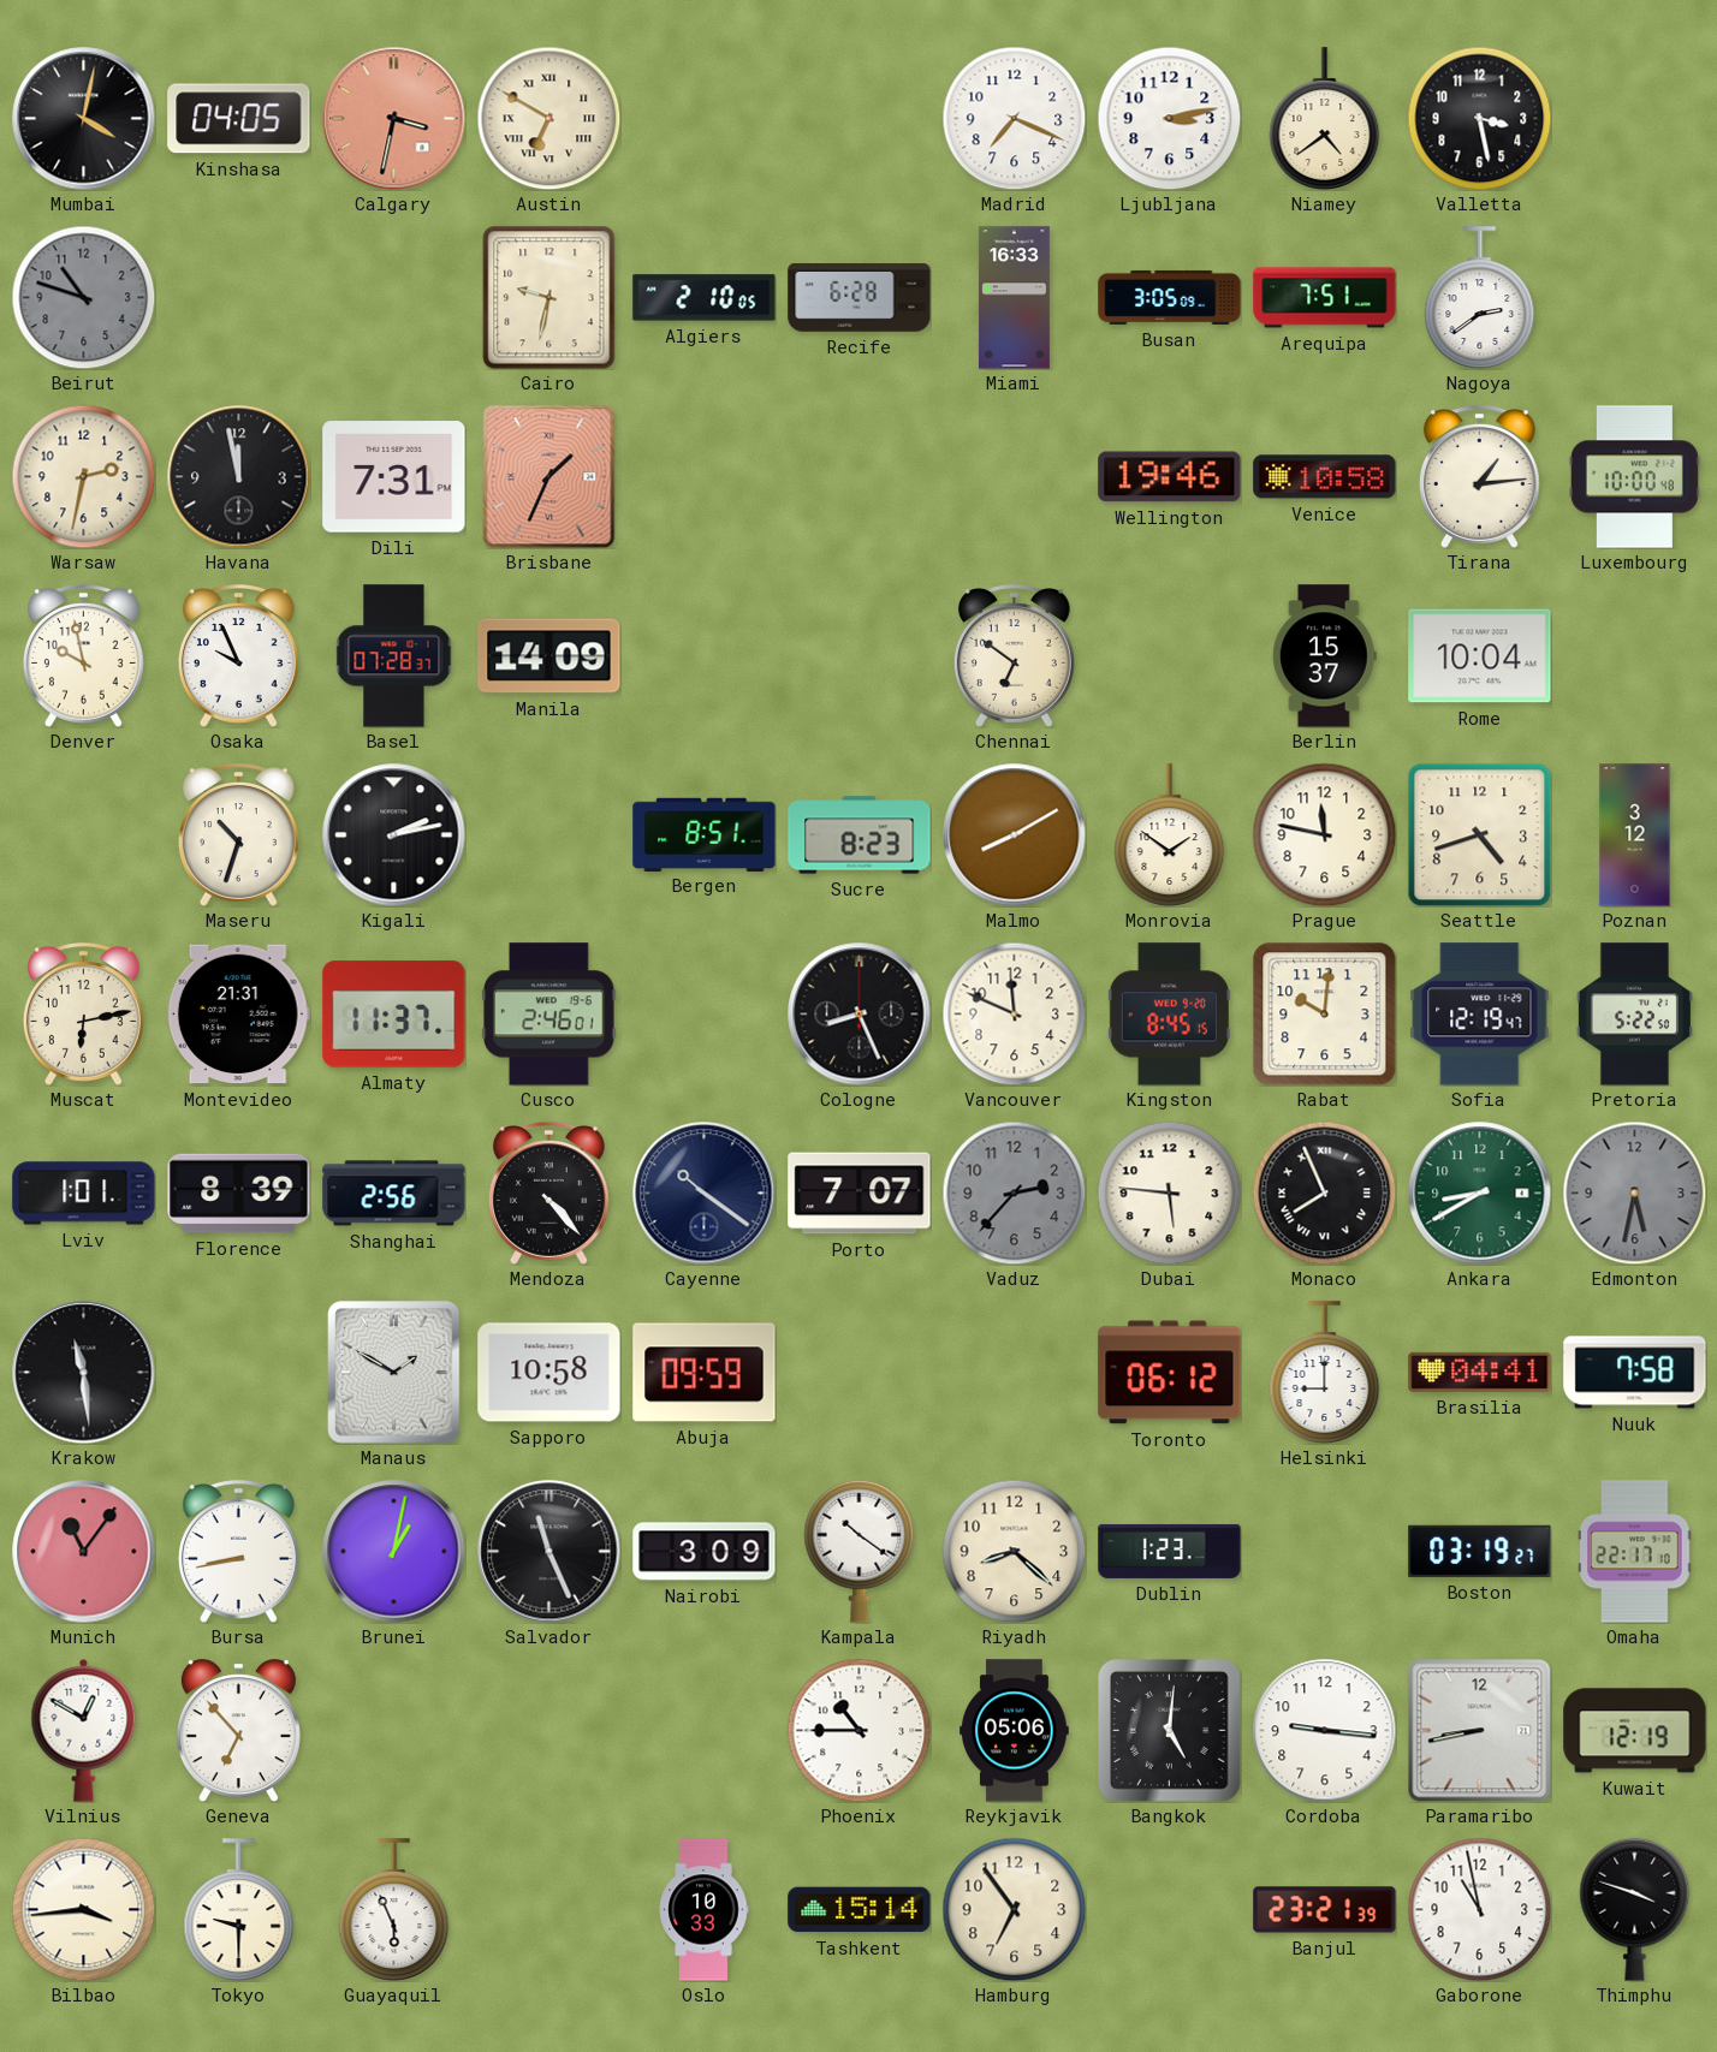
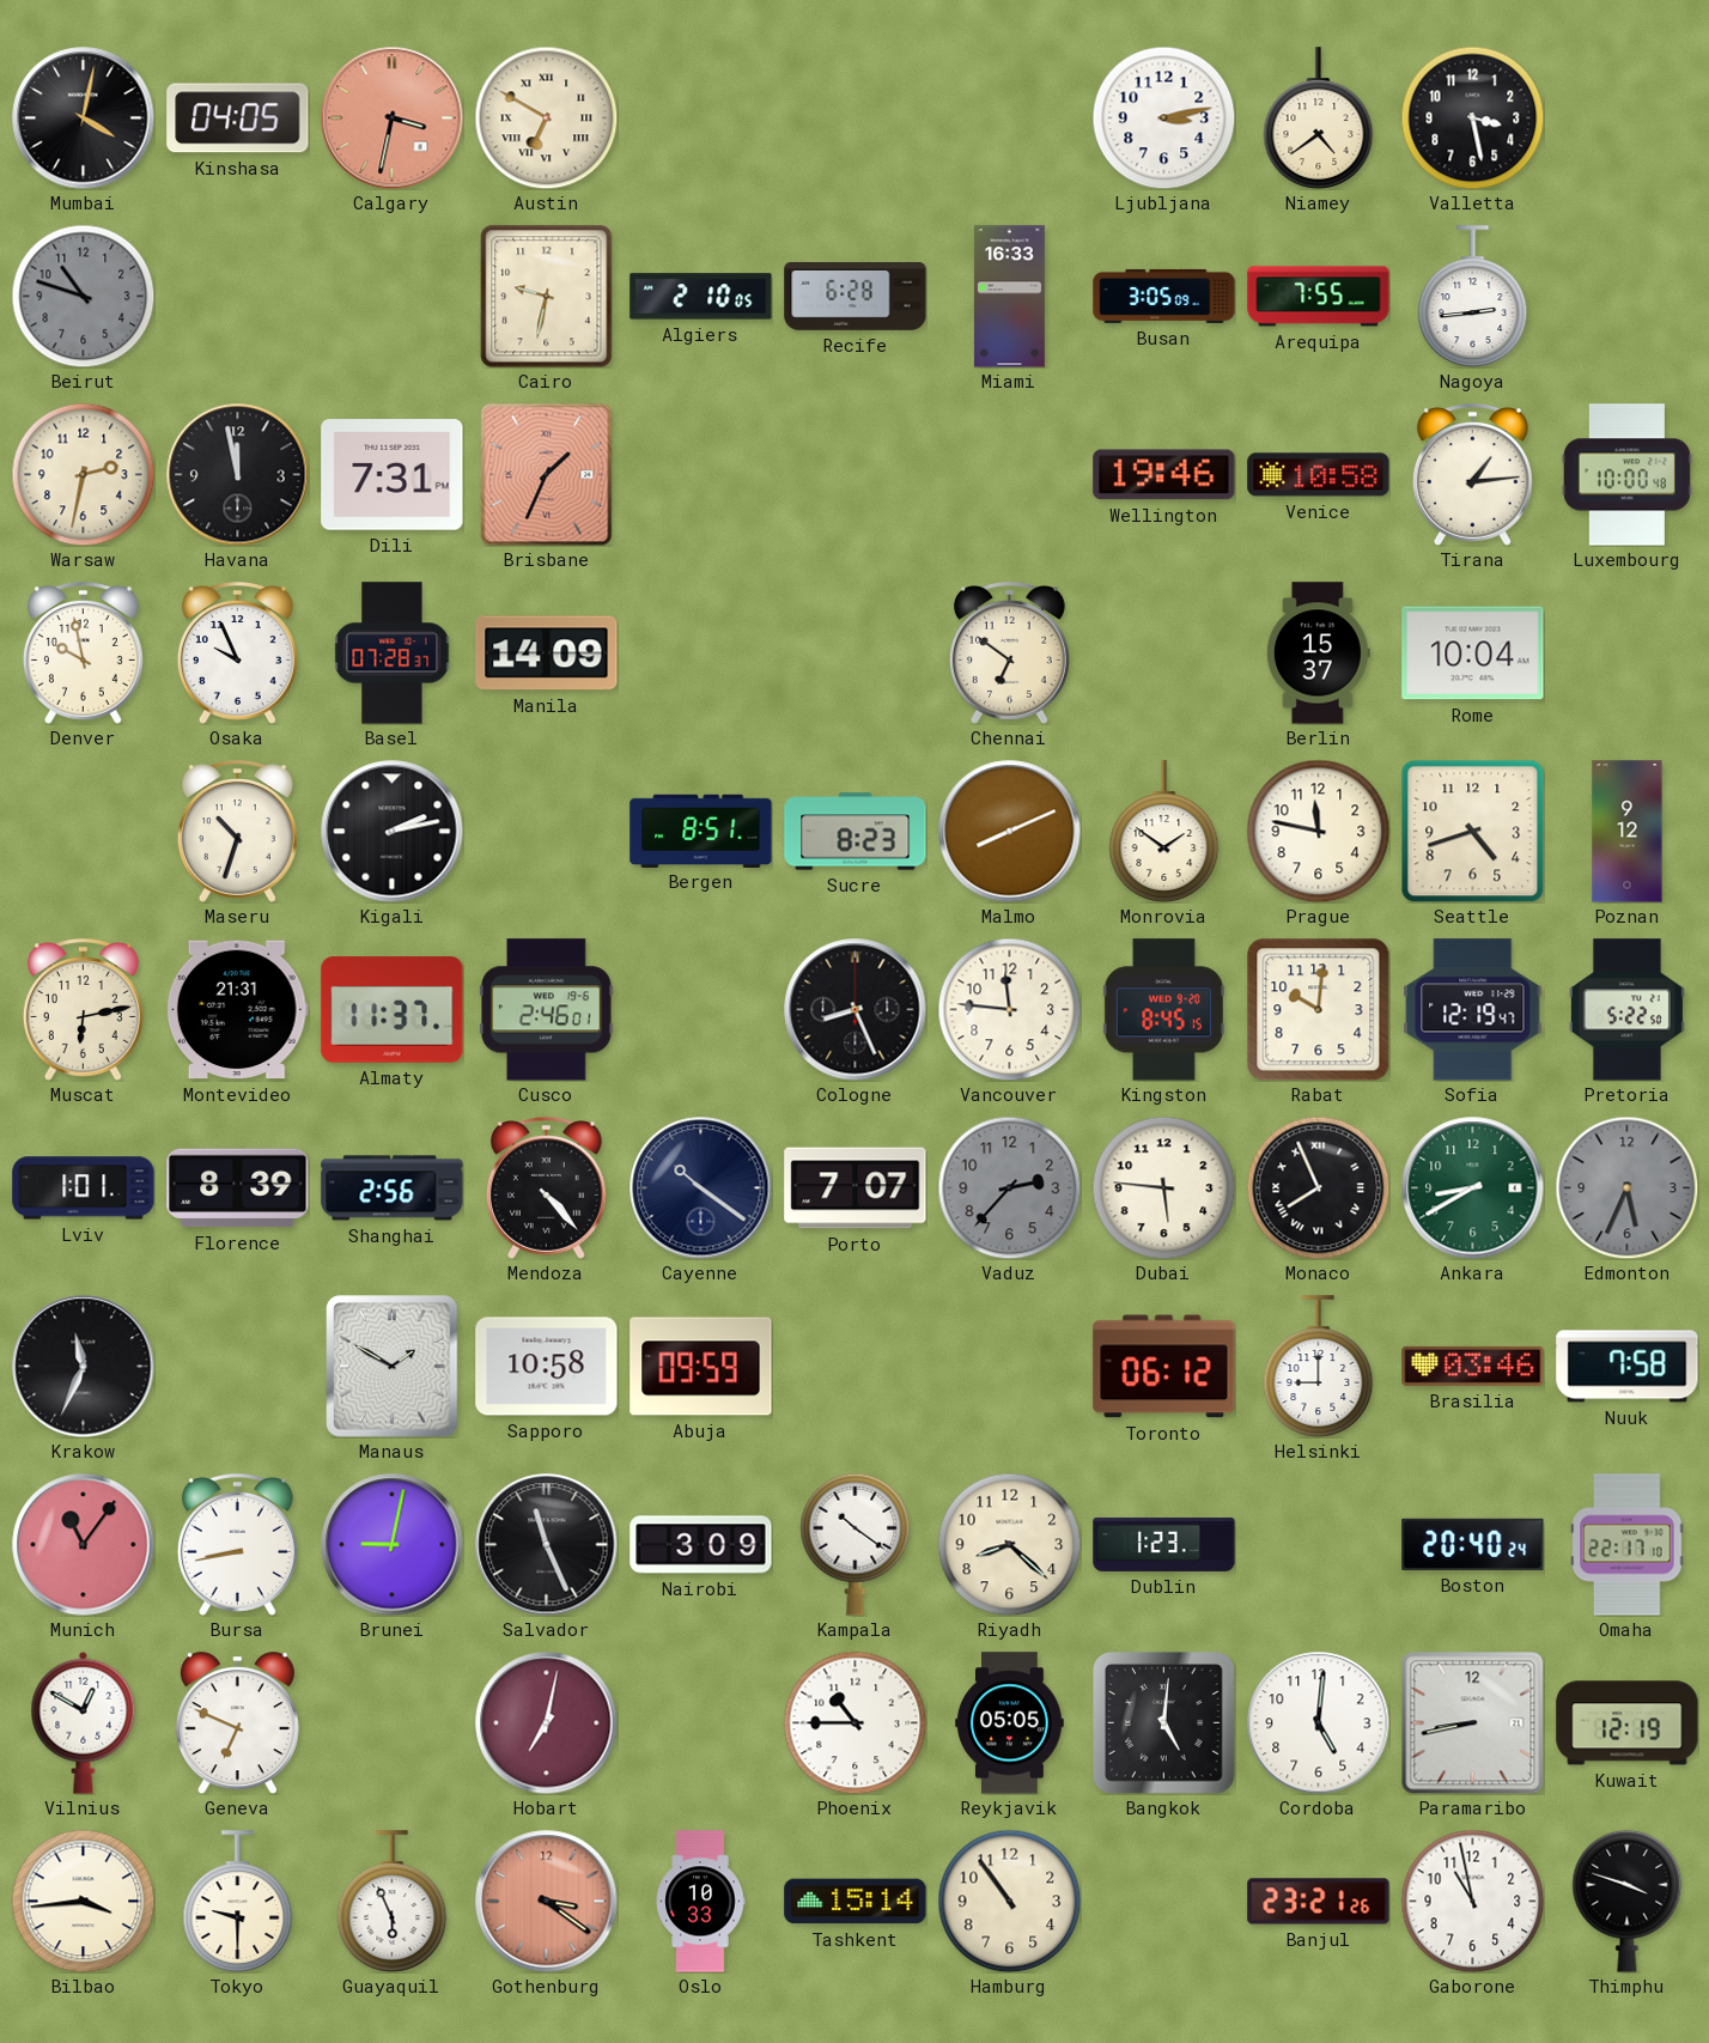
Madrid: 7:19 -> none
Arequipa: 7:51 -> 7:55
Nagoya: 2:39 -> 2:44
Malmo: 8:10 -> 8:11
Poznan: 3:12 -> 9:12
Vancouver: 11:49 -> 11:46
Edmonton: 5:32 -> 5:34
Krakow: 11:29 -> 11:34
Brasilia: 04:41 -> 03:46
Brunei: 1:02 -> 9:02
Boston: 03:19 -> 20:40
Geneva: 6:53 -> 6:49
Hobart: none -> 7:02
Reykjavik: 05:06 -> 05:05
Cordoba: 9:16 -> 5:01
Gothenburg: none -> 3:21
Hamburg: 6:54 -> 10:54
Banjul: 23:21:39 -> 23:21:26
